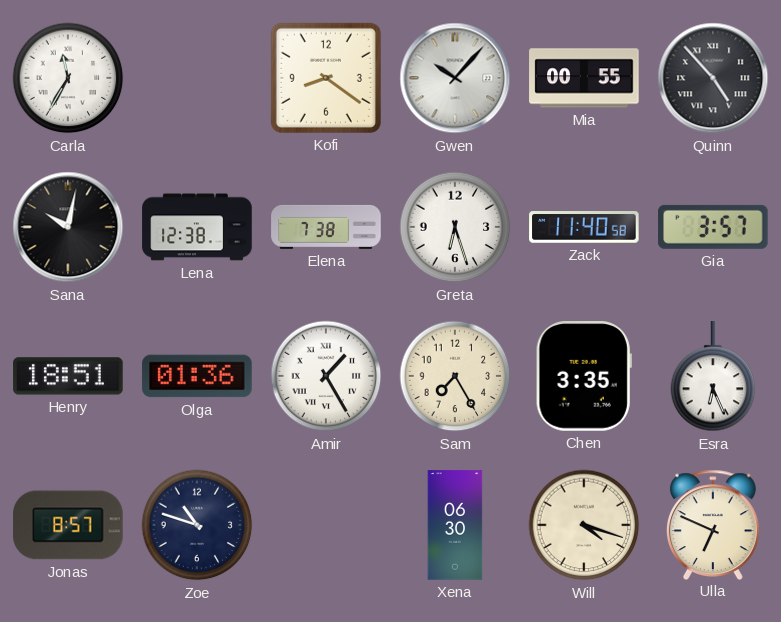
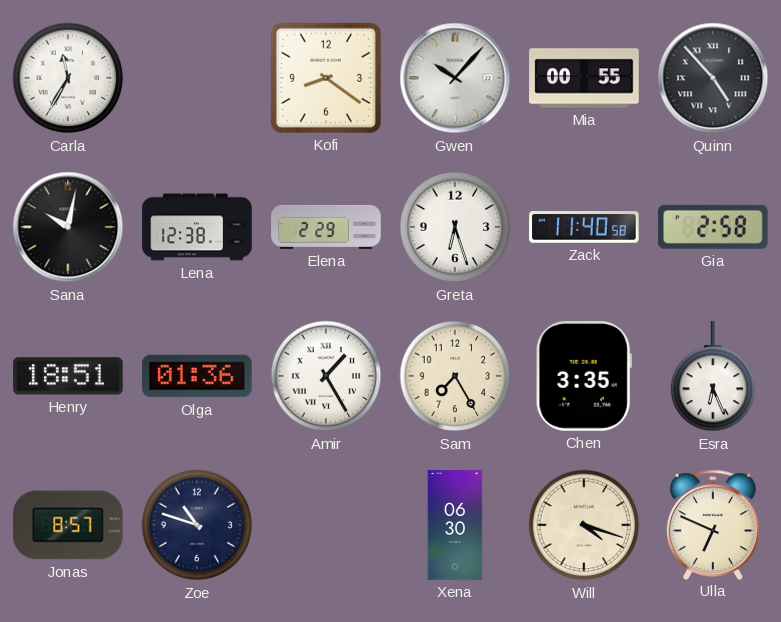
Elena: 7:38 -> 2:29
Gia: 3:57 -> 2:58
